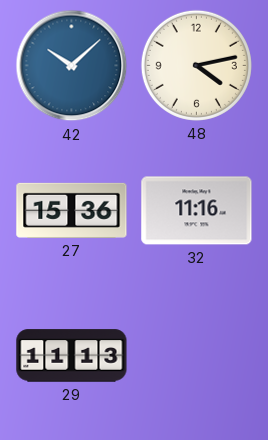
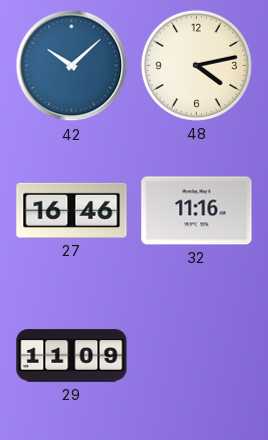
27: 15:36 -> 16:46
29: 11:13 -> 11:09
